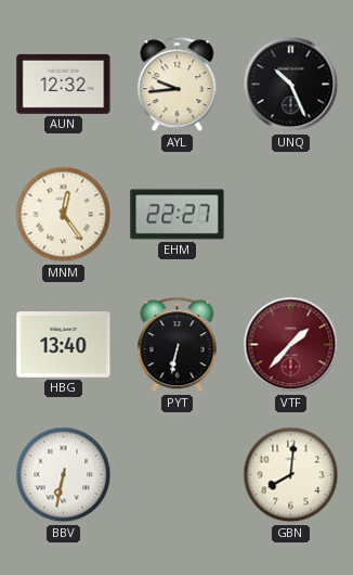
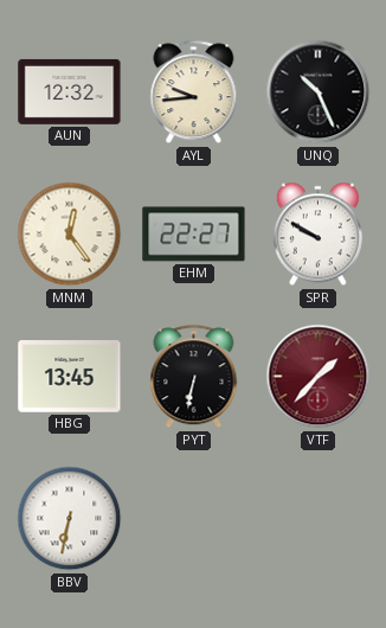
SPR: none -> 9:50
HBG: 13:40 -> 13:45
GBN: 8:01 -> none
